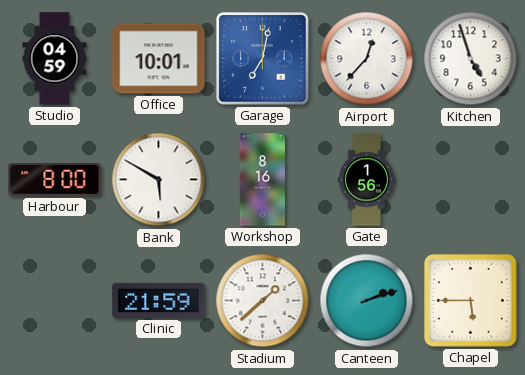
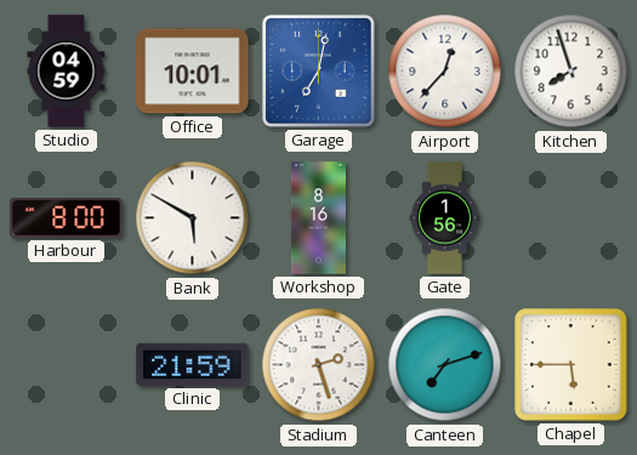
Kitchen: 4:57 -> 7:57
Stadium: 1:38 -> 2:27
Canteen: 2:12 -> 7:12
